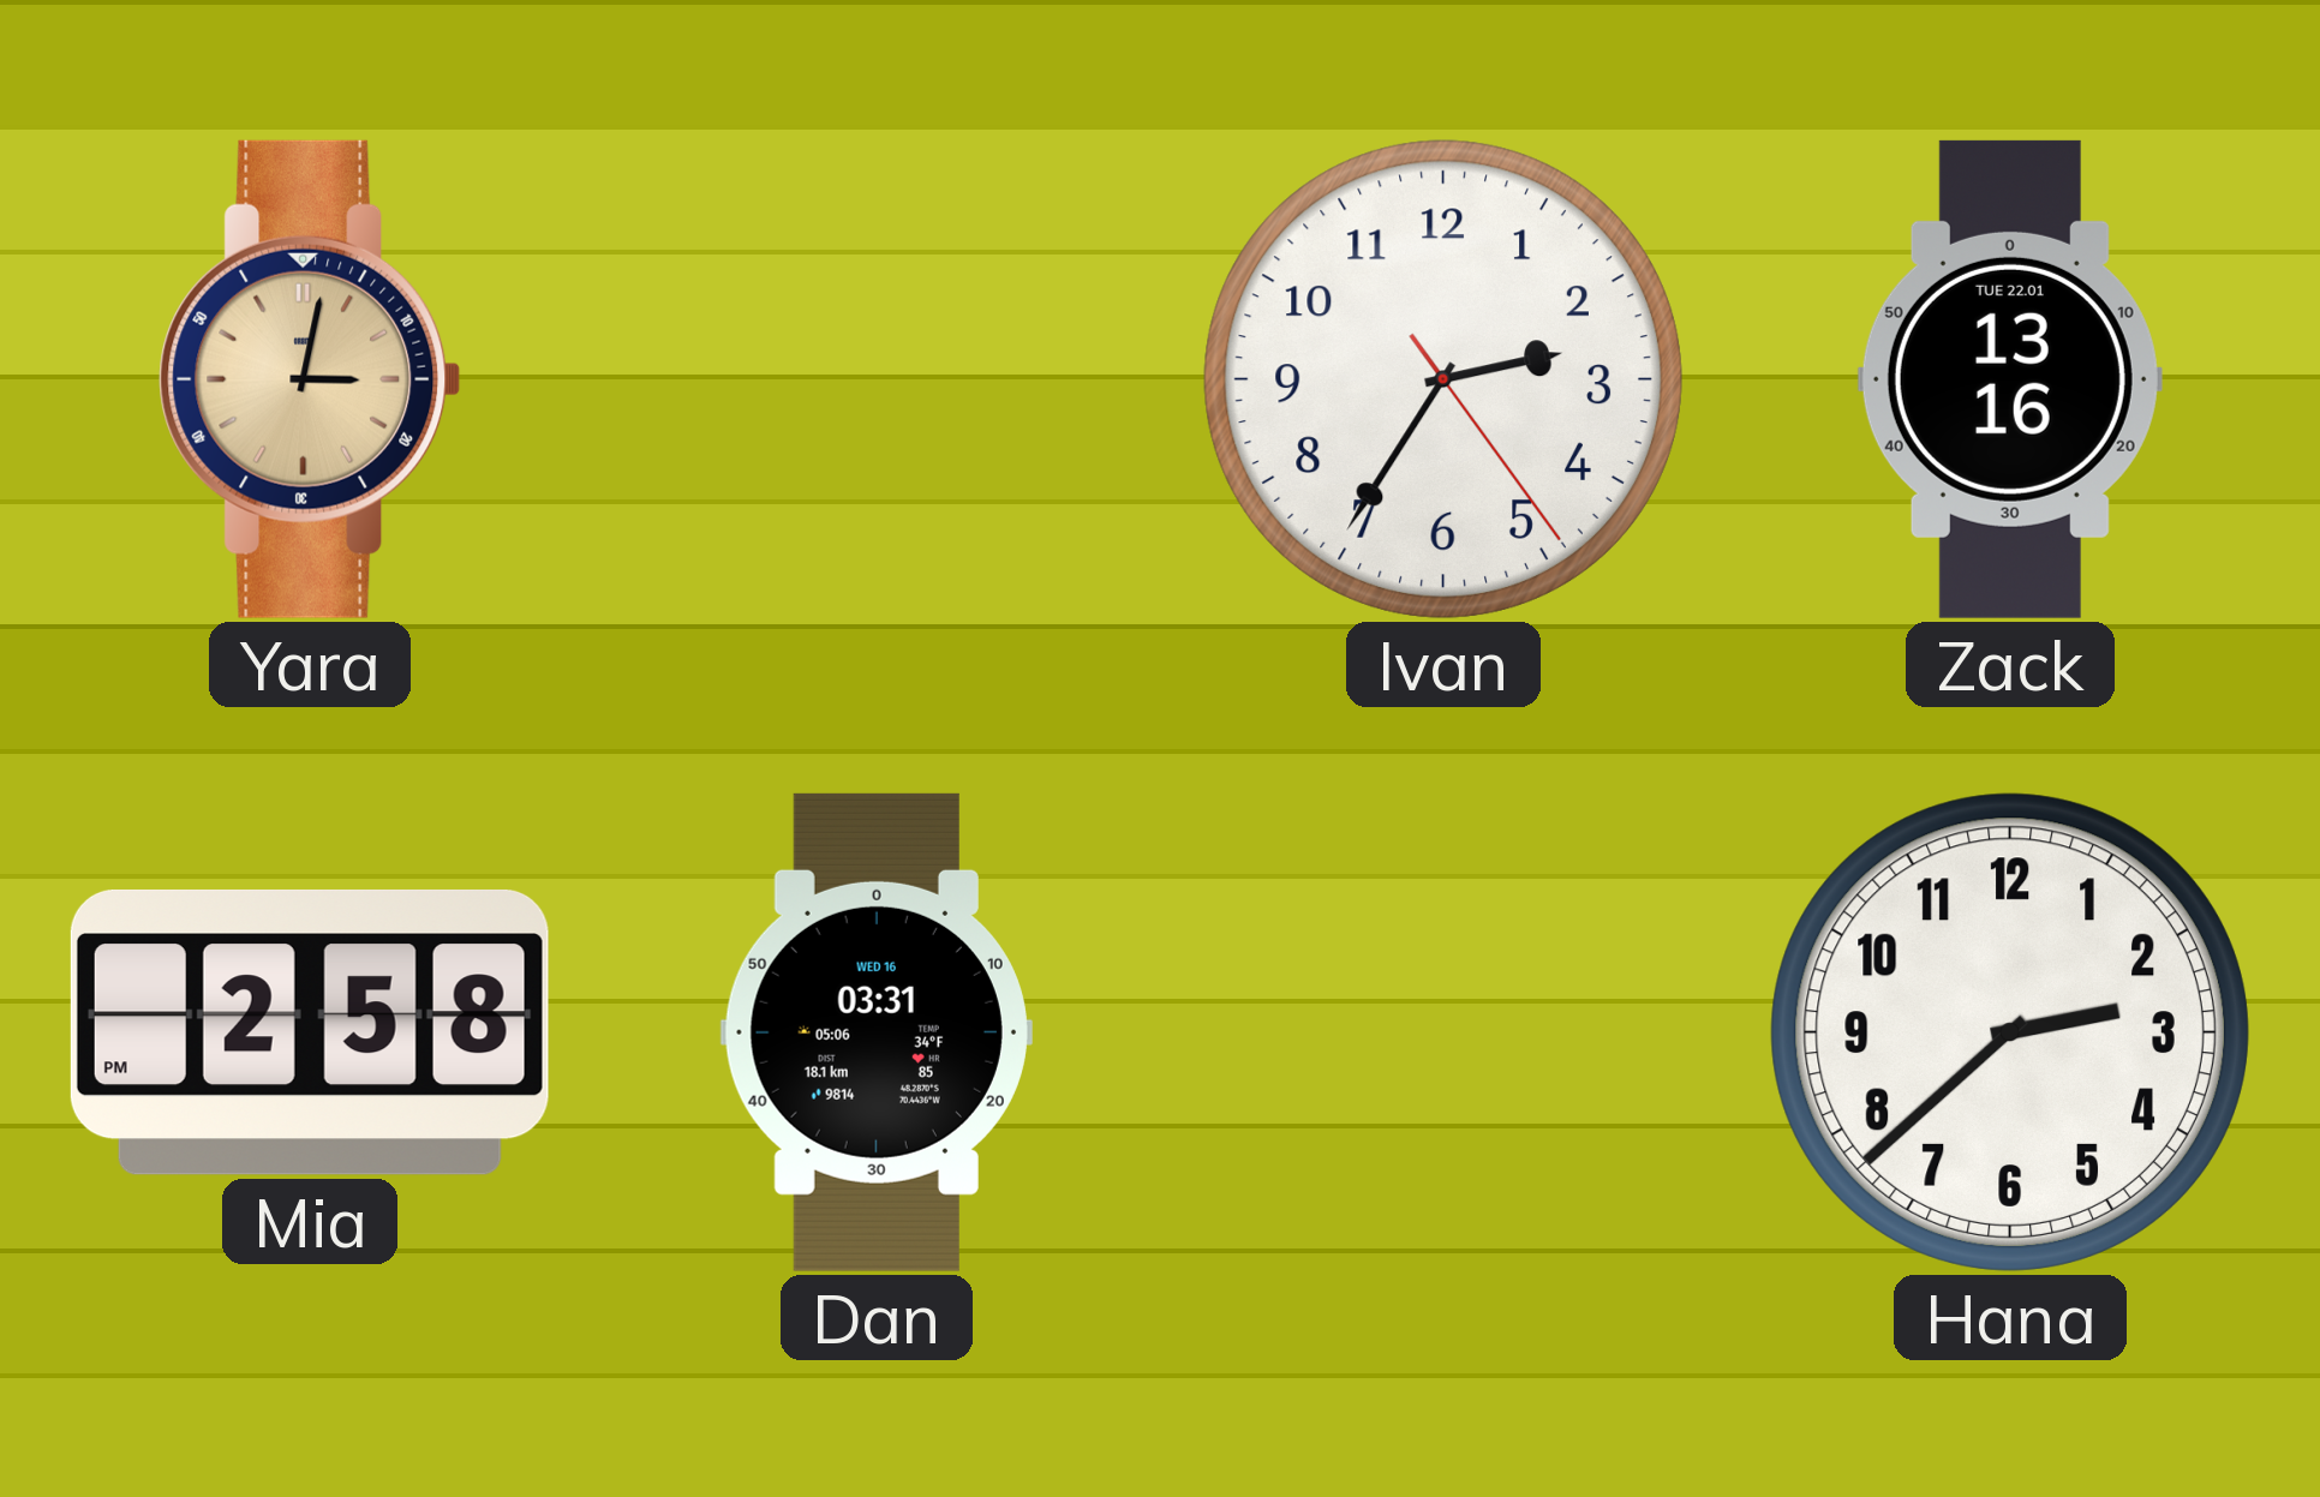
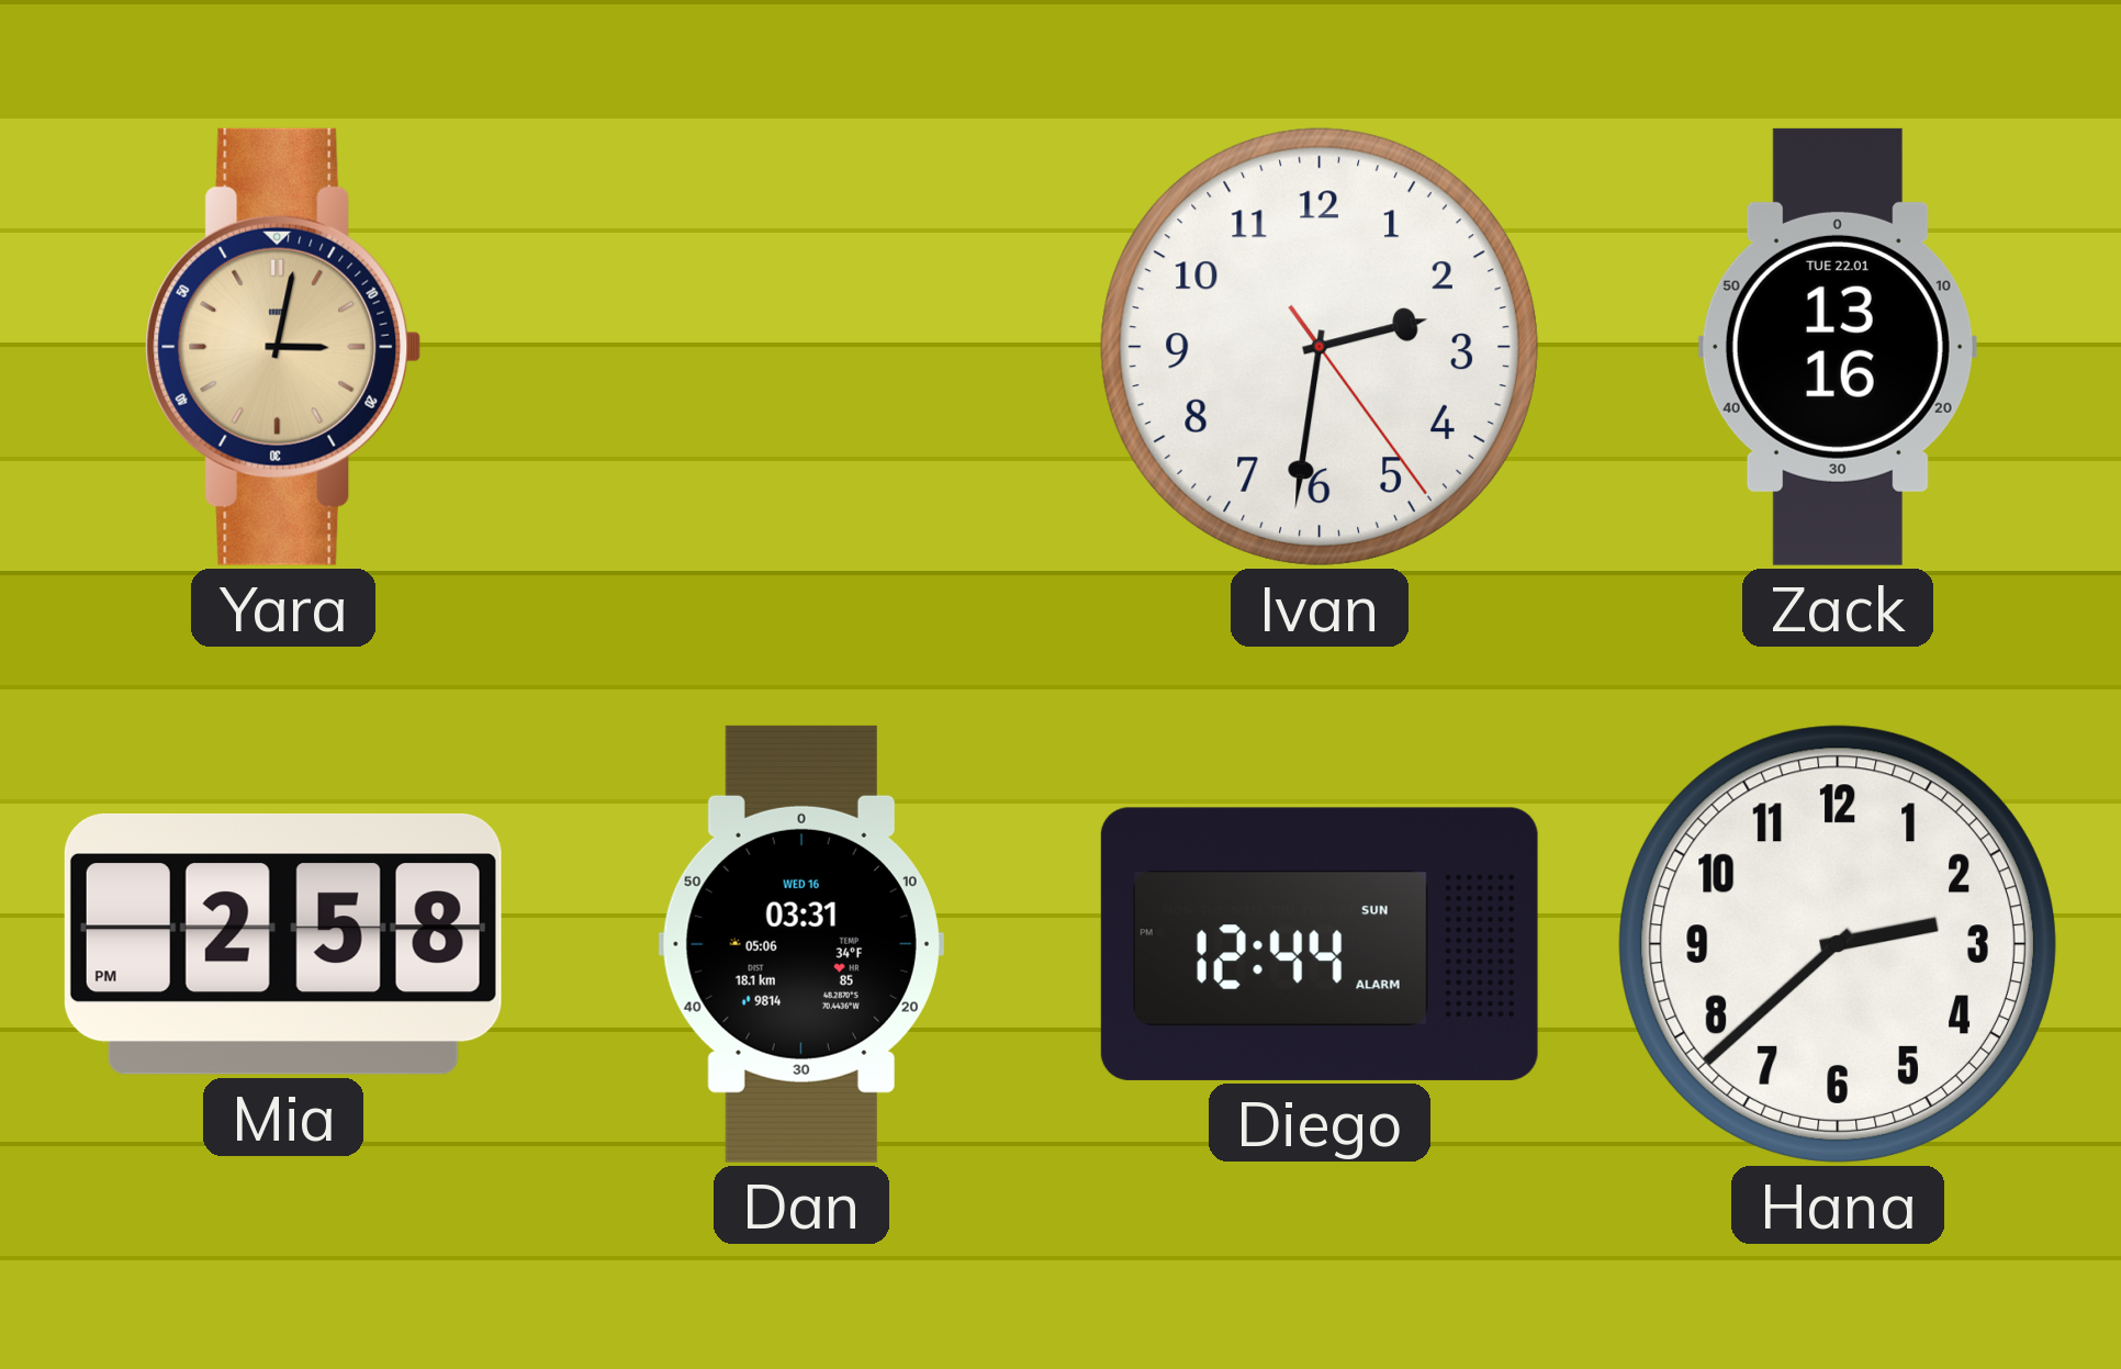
Ivan: 2:35 -> 2:31
Diego: none -> 12:44
